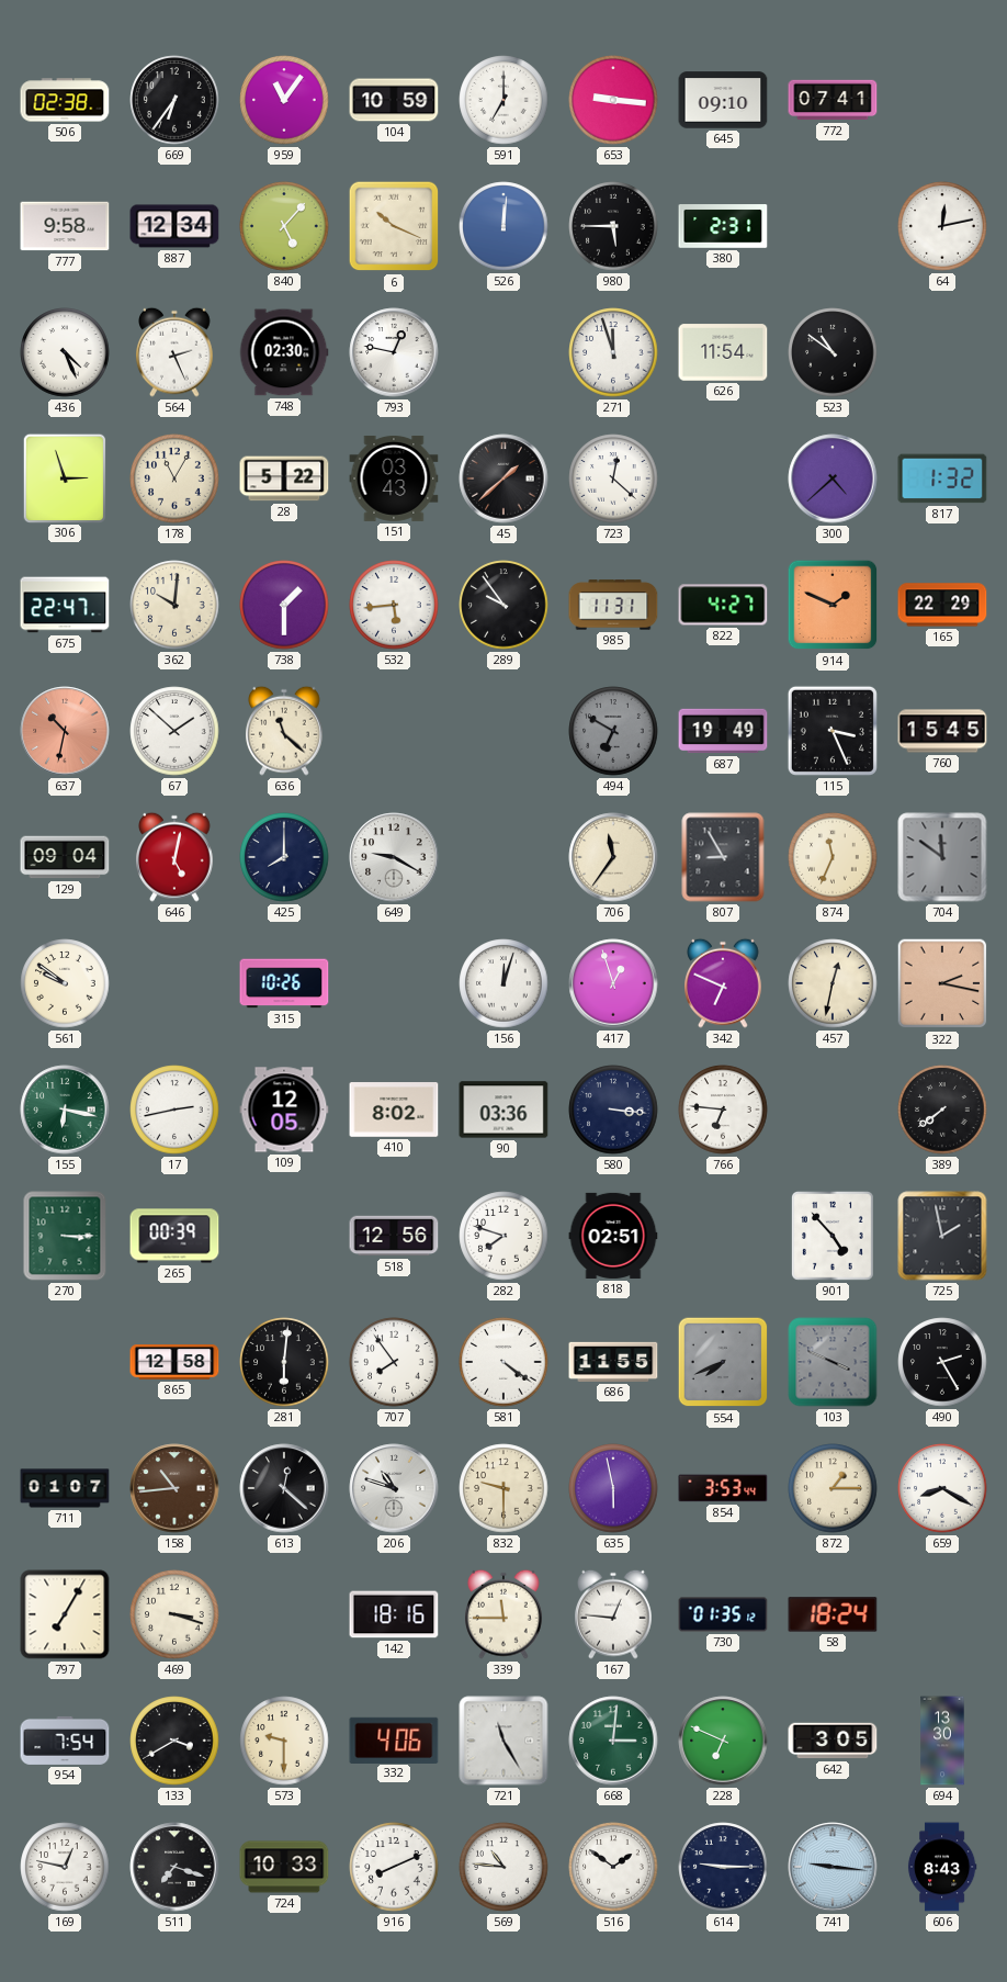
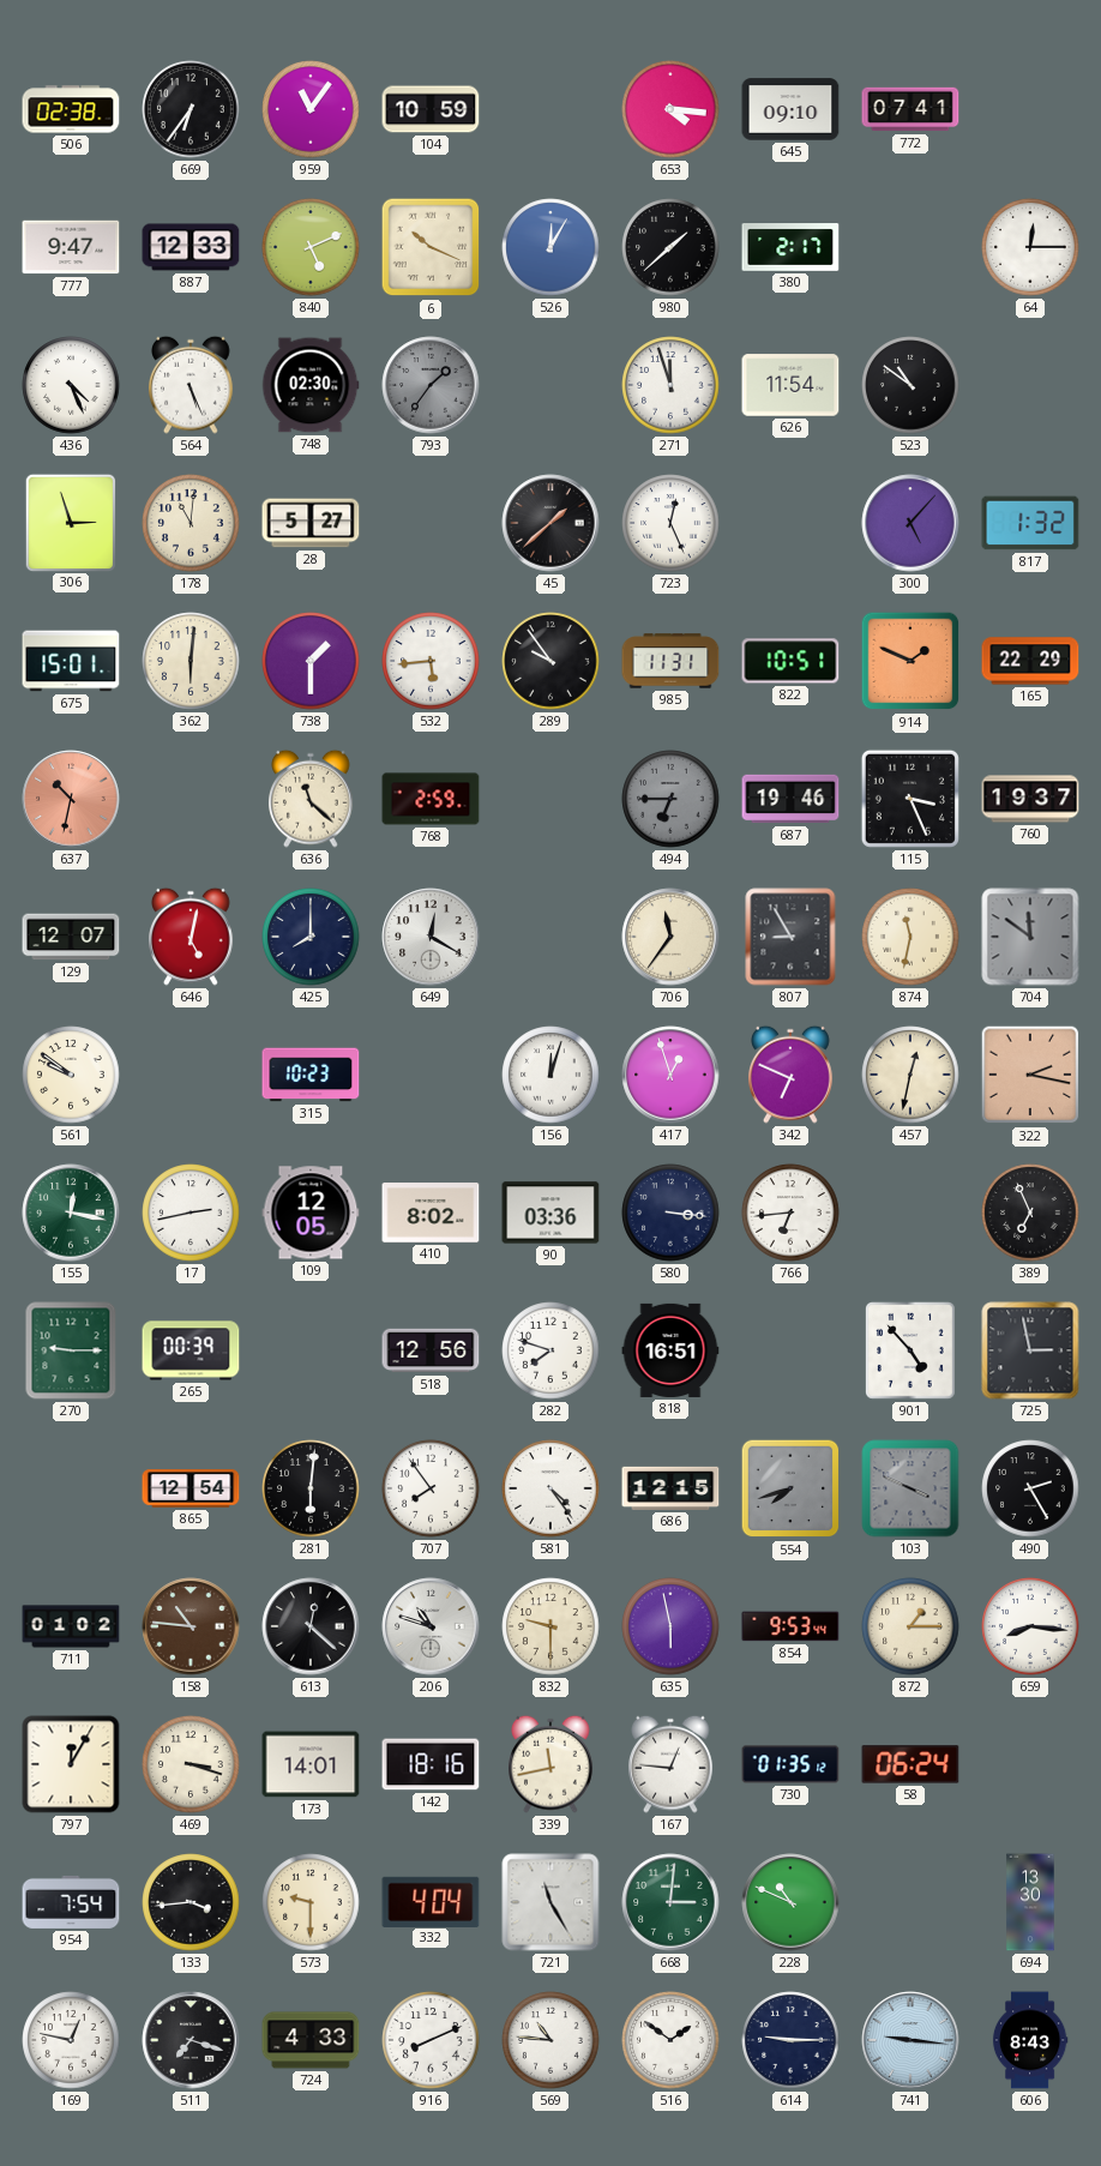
591: 7:00 -> none
653: 9:16 -> 4:16
777: 9:58 -> 9:47
887: 12:34 -> 12:33
840: 5:07 -> 5:11
526: 12:01 -> 12:05
980: 5:45 -> 1:38
380: 2:31 -> 2:17
64: 12:13 -> 12:15
564: 2:26 -> 5:26
793: 12:47 -> 1:36
793 dial: white -> grey
178: 11:05 -> 11:01
28: 5:22 -> 5:27
151: 03:43 -> none
723: 12:22 -> 12:26
300: 4:38 -> 5:07
675: 22:47 -> 15:01
362: 10:01 -> 6:01
822: 4:27 -> 10:51
67: 1:52 -> none
768: none -> 2:59
494: 6:50 -> 6:45
687: 19:49 -> 19:46
760: 15:45 -> 19:37
129: 09:04 -> 12:07
649: 9:20 -> 12:20
874: 11:34 -> 11:32
315: 10:26 -> 10:23
155: 6:17 -> 12:17
766: 6:46 -> 6:44
389: 7:39 -> 6:56
270: 3:15 -> 9:15
818: 02:51 -> 16:51
725: 1:58 -> 2:58
865: 12:58 -> 12:54
581: 4:21 -> 4:24
686: 11:55 -> 12:15
554: 7:41 -> 7:42
711: 01:07 -> 01:02
158: 10:44 -> 10:46
854: 3:53 -> 9:53
659: 8:20 -> 8:16
797: 7:05 -> 12:05
173: none -> 14:01
339: 11:45 -> 11:43
58: 18:24 -> 06:24
133: 3:40 -> 3:44
332: 4:06 -> 4:04
228: 6:49 -> 10:49
642: 3:05 -> none
724: 10:33 -> 4:33
